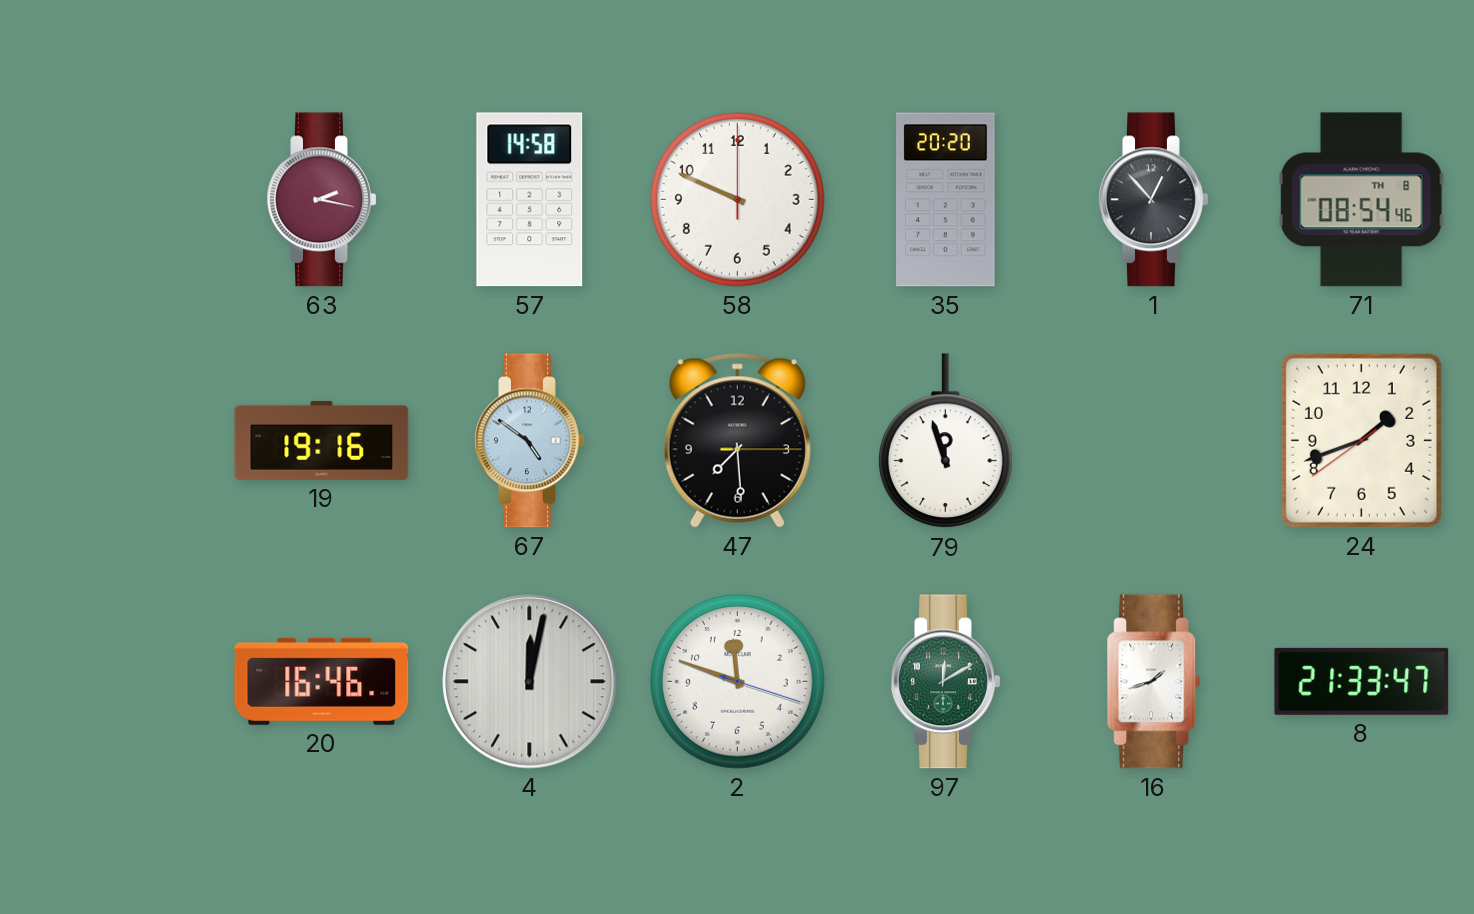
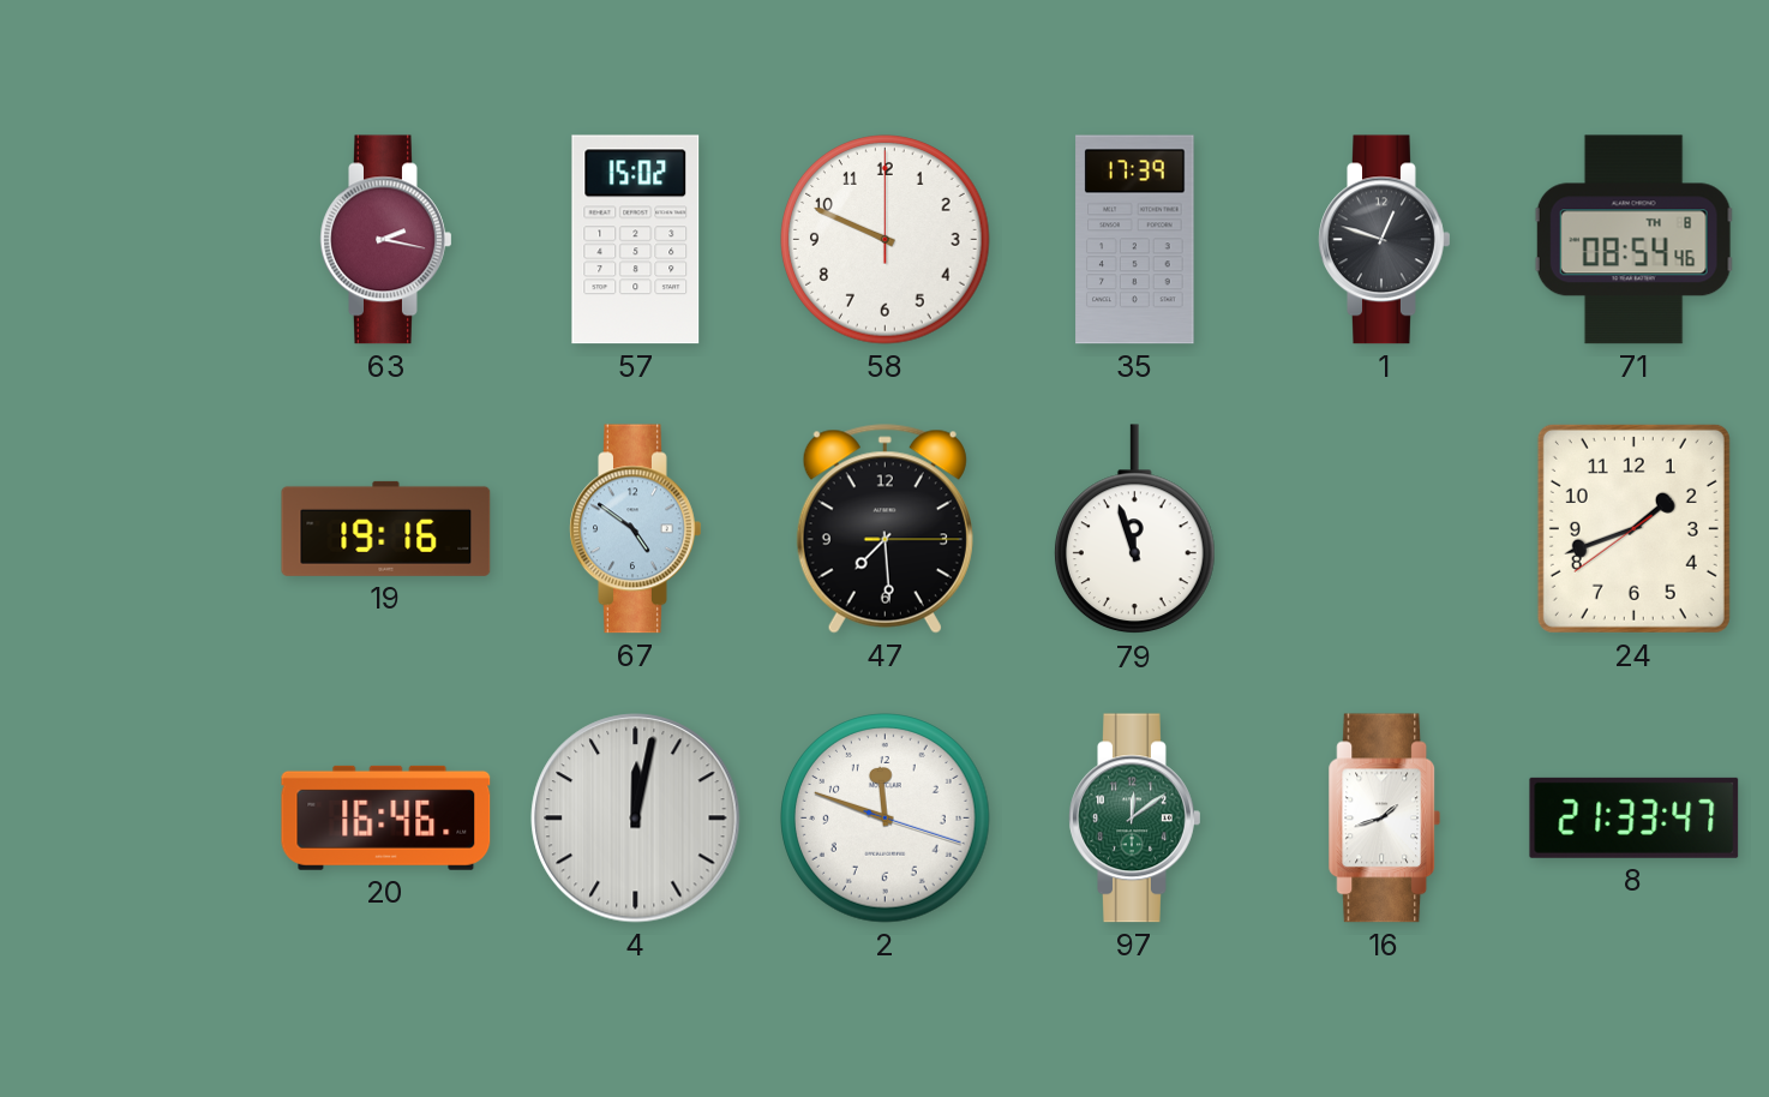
57: 14:58 -> 15:02
35: 20:20 -> 17:39
1: 12:53 -> 12:48
97: 12:10 -> 12:09
